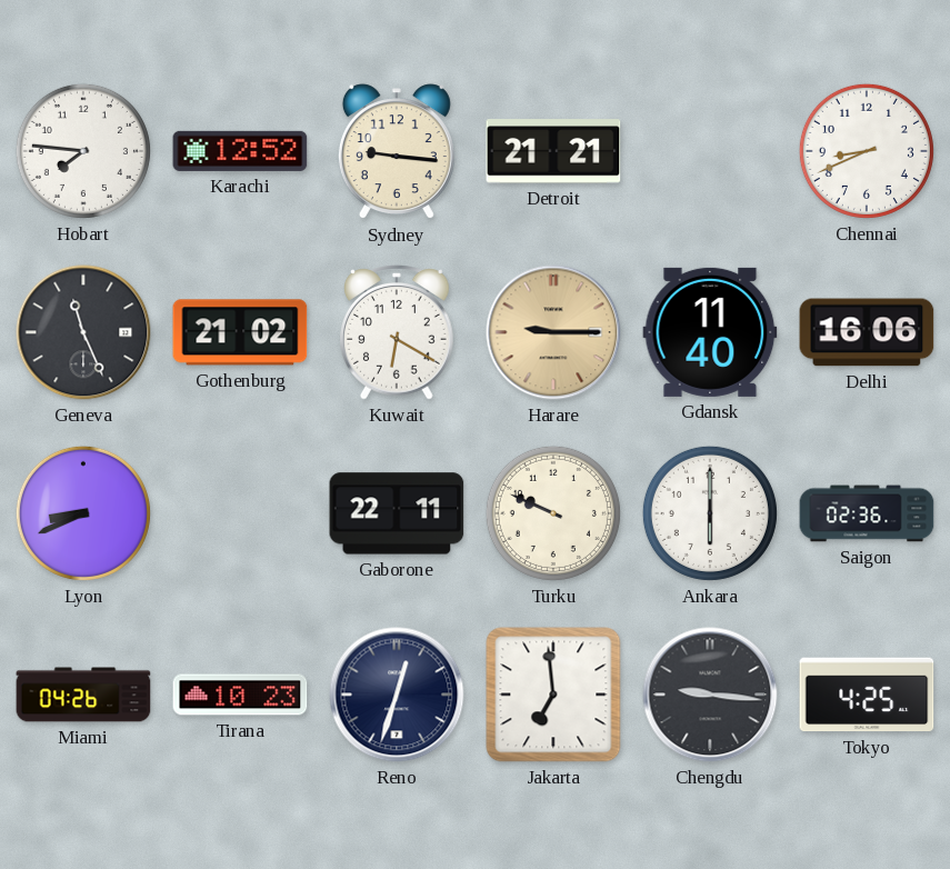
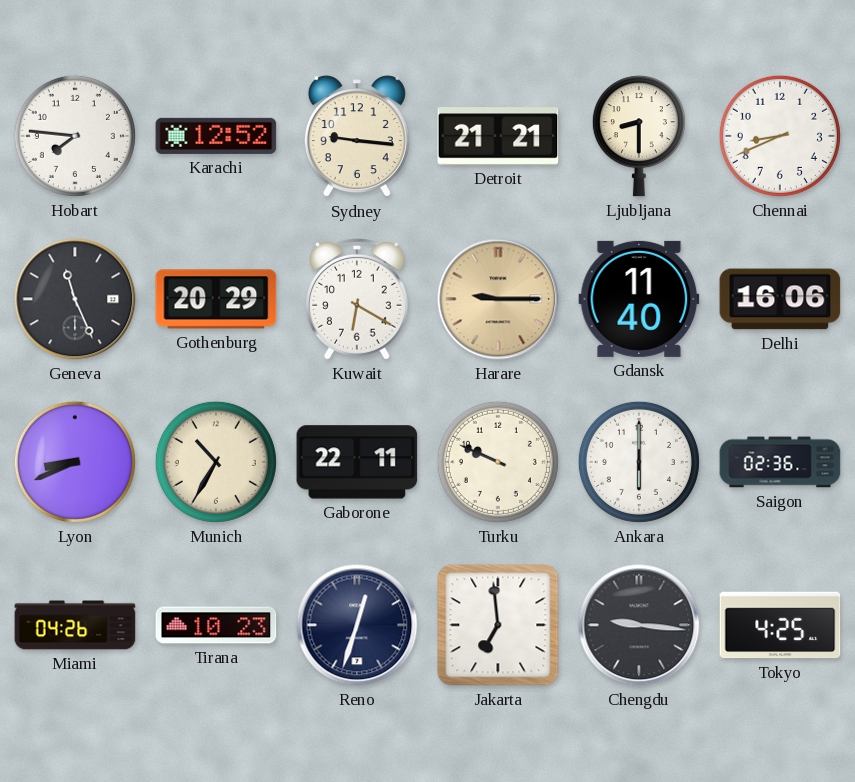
Ljubljana: none -> 8:30
Gothenburg: 21:02 -> 20:29
Munich: none -> 10:35
